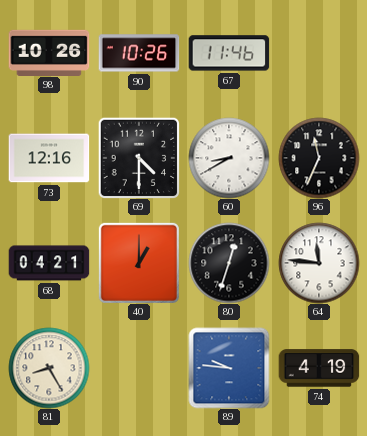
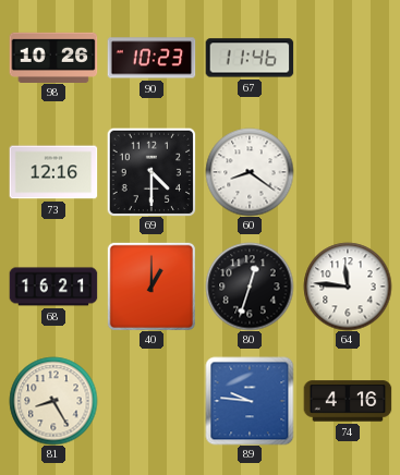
90: 10:26 -> 10:23
60: 8:40 -> 8:21
96: 11:34 -> none
68: 04:21 -> 16:21
74: 4:19 -> 4:16
